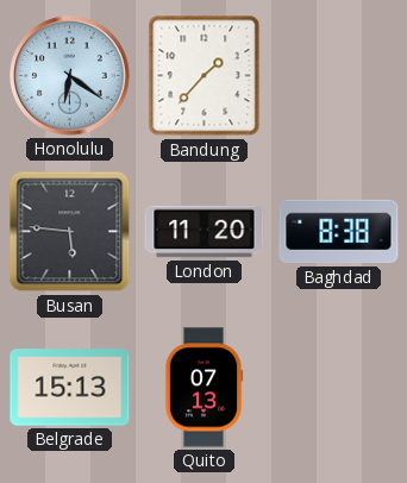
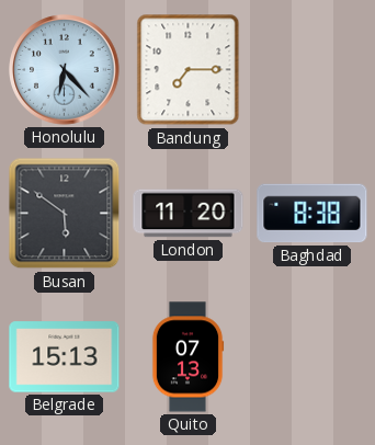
Honolulu: 6:21 -> 6:23
Bandung: 1:37 -> 7:15
Busan: 5:46 -> 5:51
